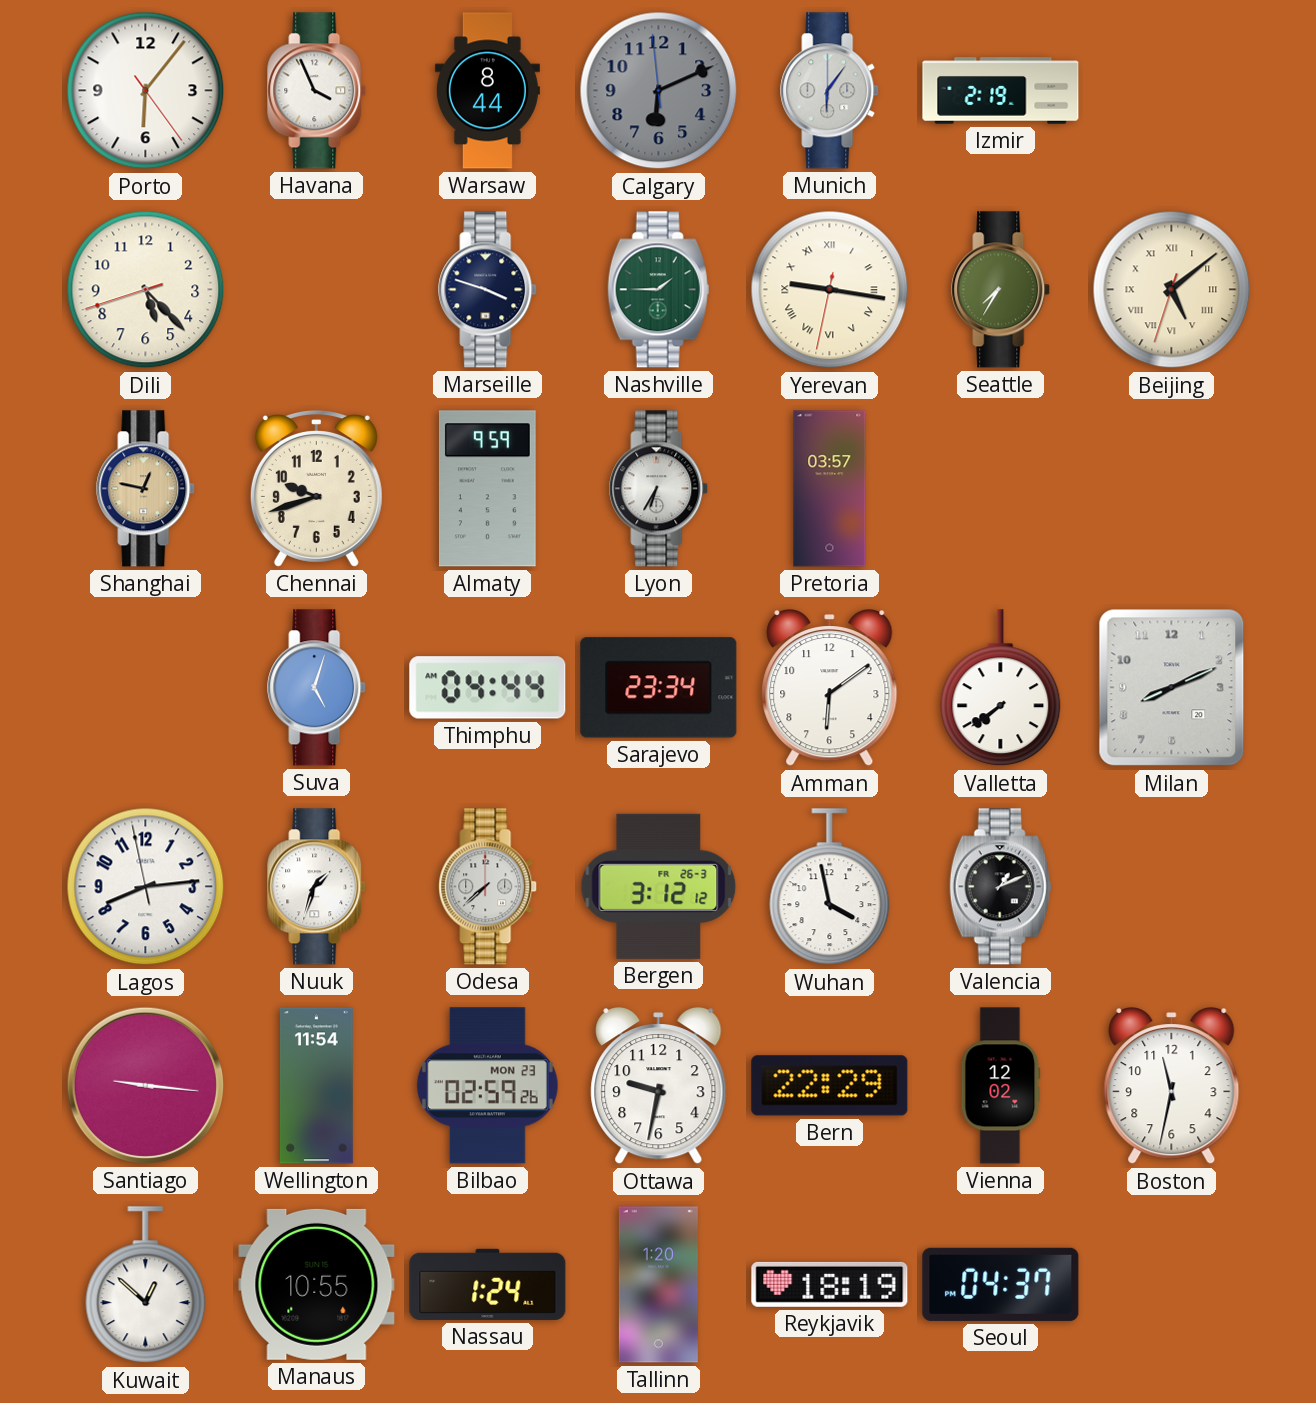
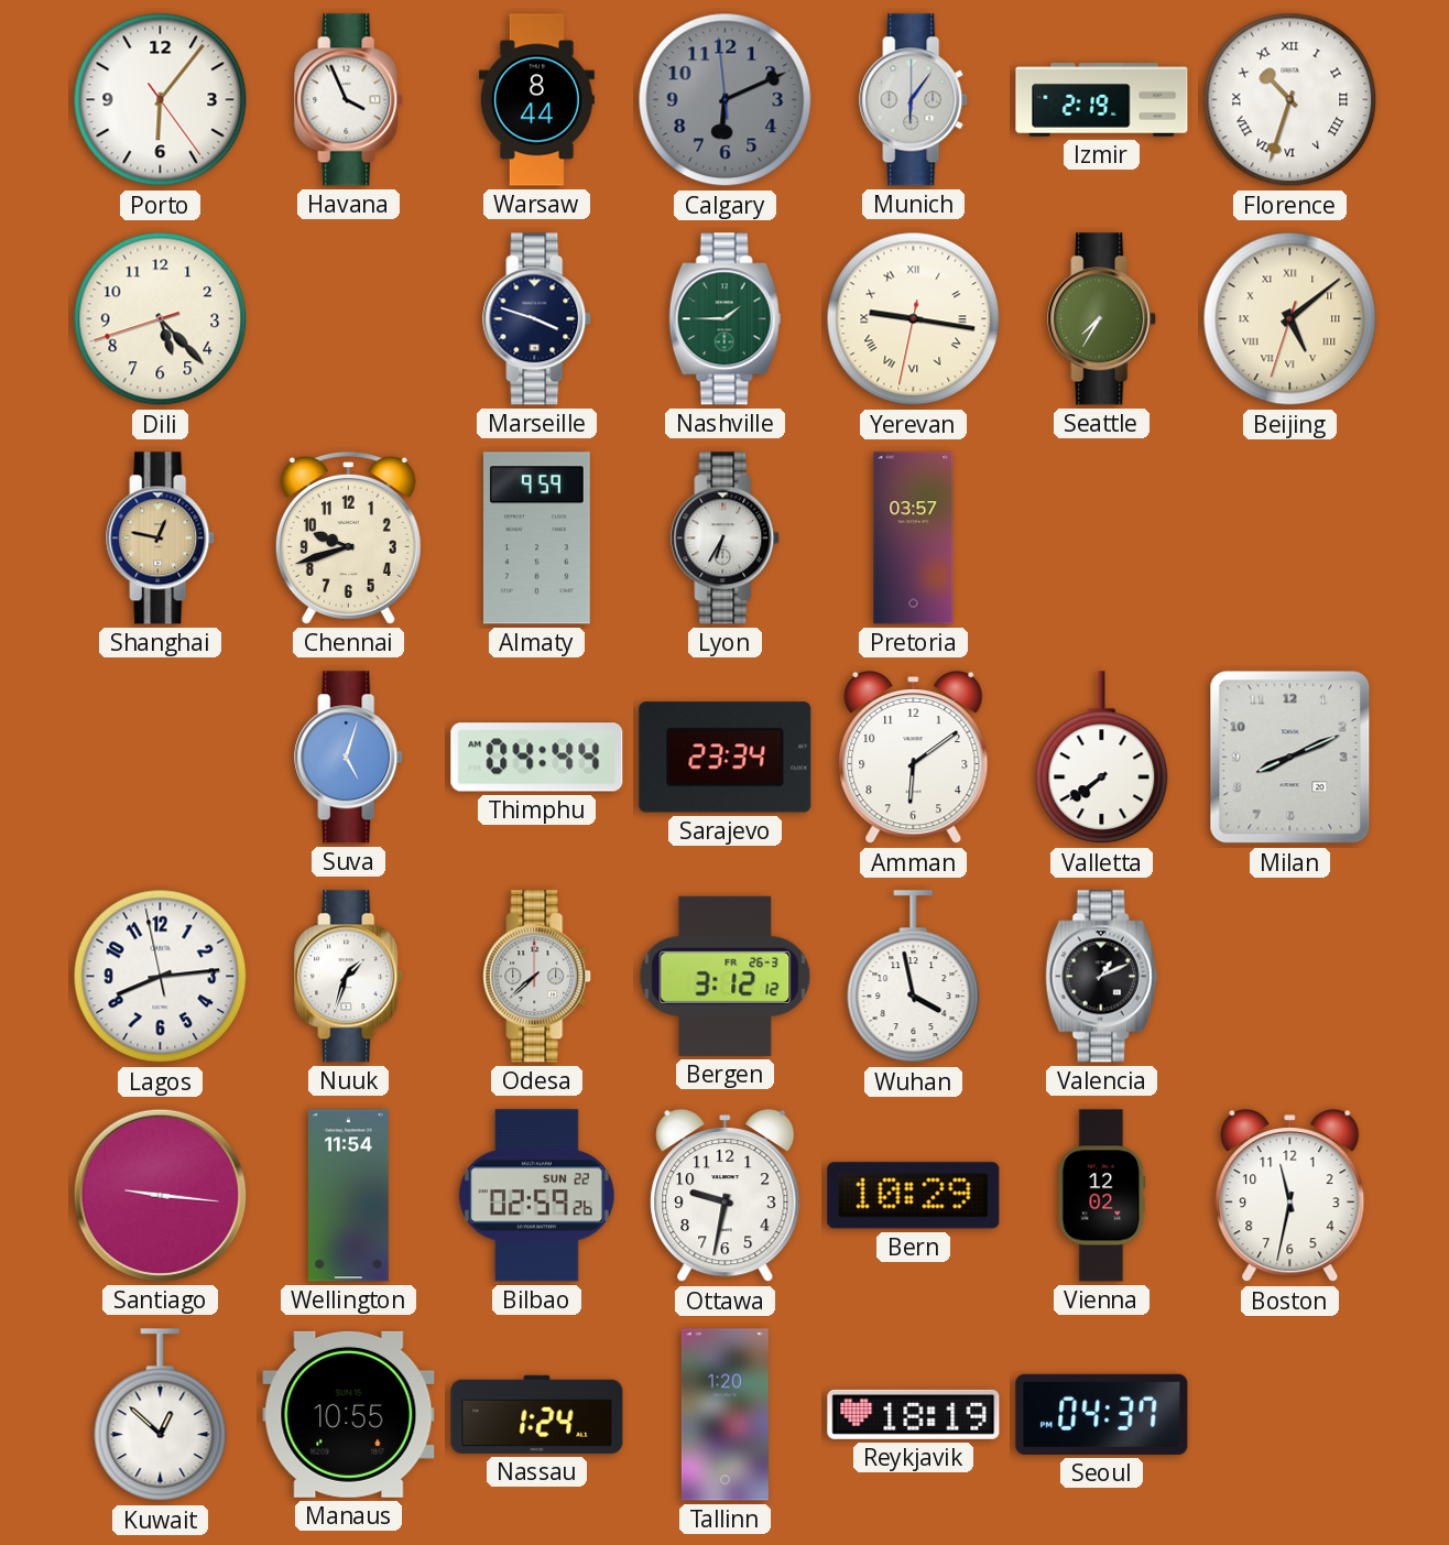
Florence: none -> 10:33
Bilbao date: MON 23 -> SUN 22
Bern: 22:29 -> 10:29
